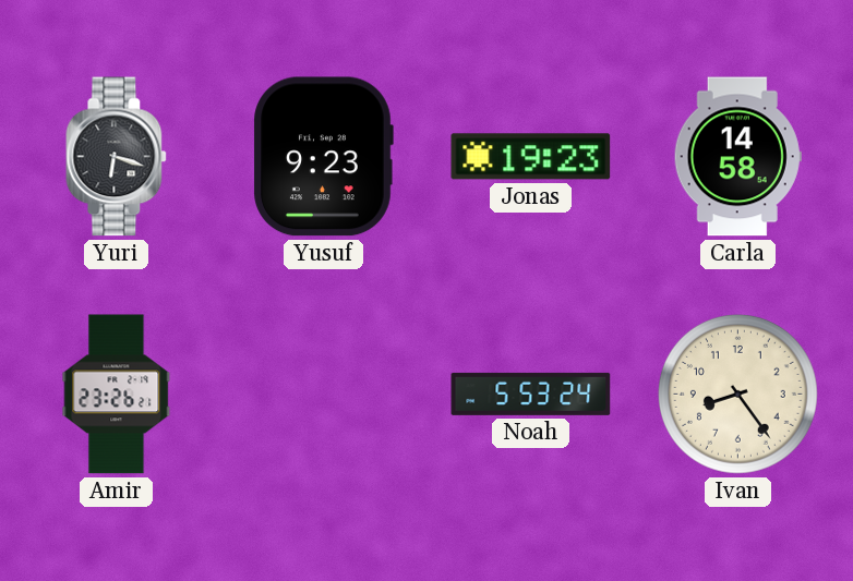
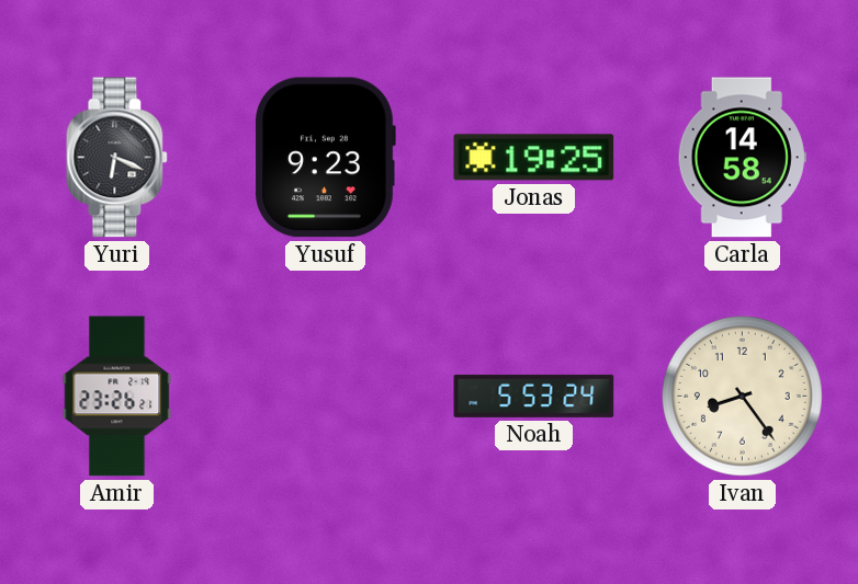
Yuri: 6:18 -> 6:19
Jonas: 19:23 -> 19:25
